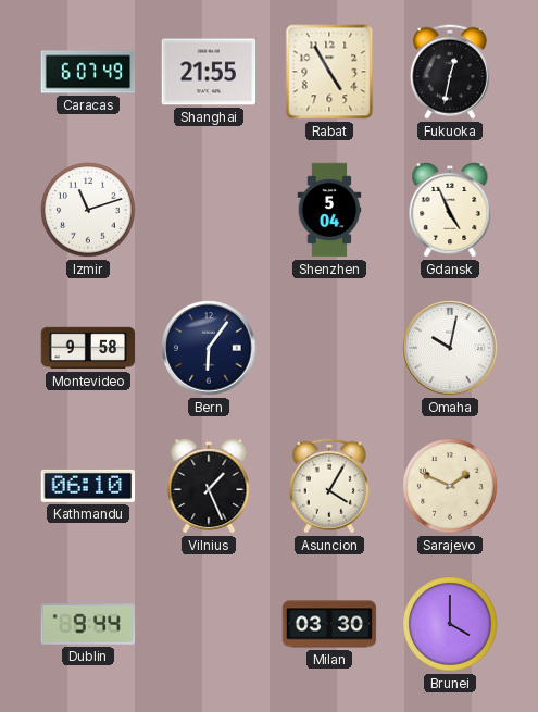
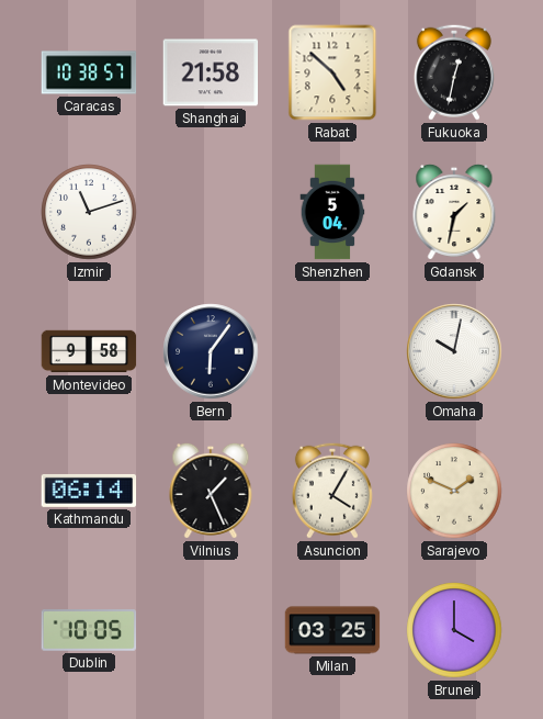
Caracas: 6:07 -> 10:38
Shanghai: 21:55 -> 21:58
Rabat: 4:55 -> 4:52
Gdansk: 4:56 -> 1:32
Kathmandu: 06:10 -> 06:14
Dublin: 9:44 -> 10:05
Milan: 03:30 -> 03:25
